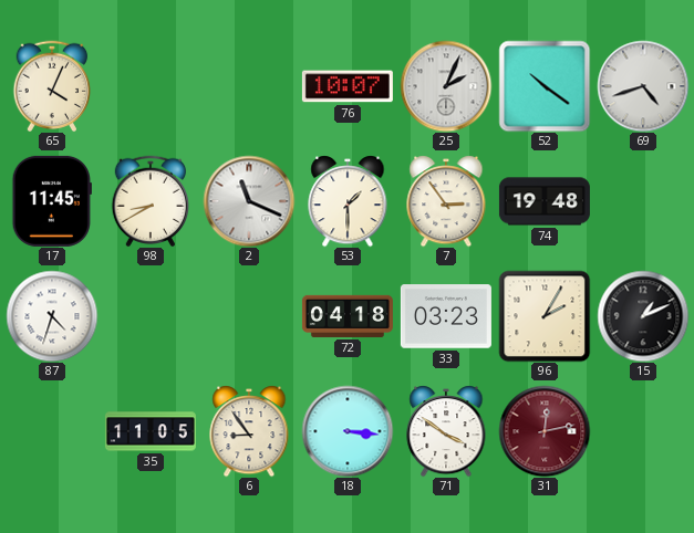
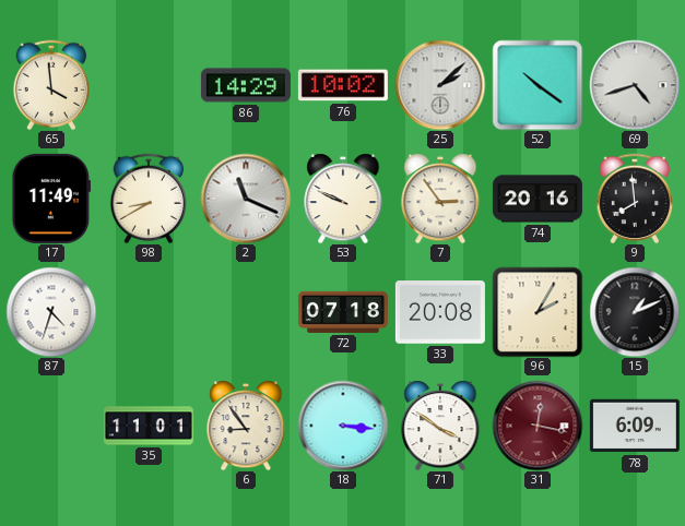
65: 4:04 -> 3:59
86: none -> 14:29
76: 10:07 -> 10:02
25: 2:04 -> 2:08
17: 11:45 -> 11:49
53: 1:30 -> 9:49
74: 19:48 -> 20:16
9: none -> 7:59
72: 04:18 -> 07:18
33: 03:23 -> 20:08
35: 11:05 -> 11:01
31: 12:13 -> 12:17
78: none -> 6:09
